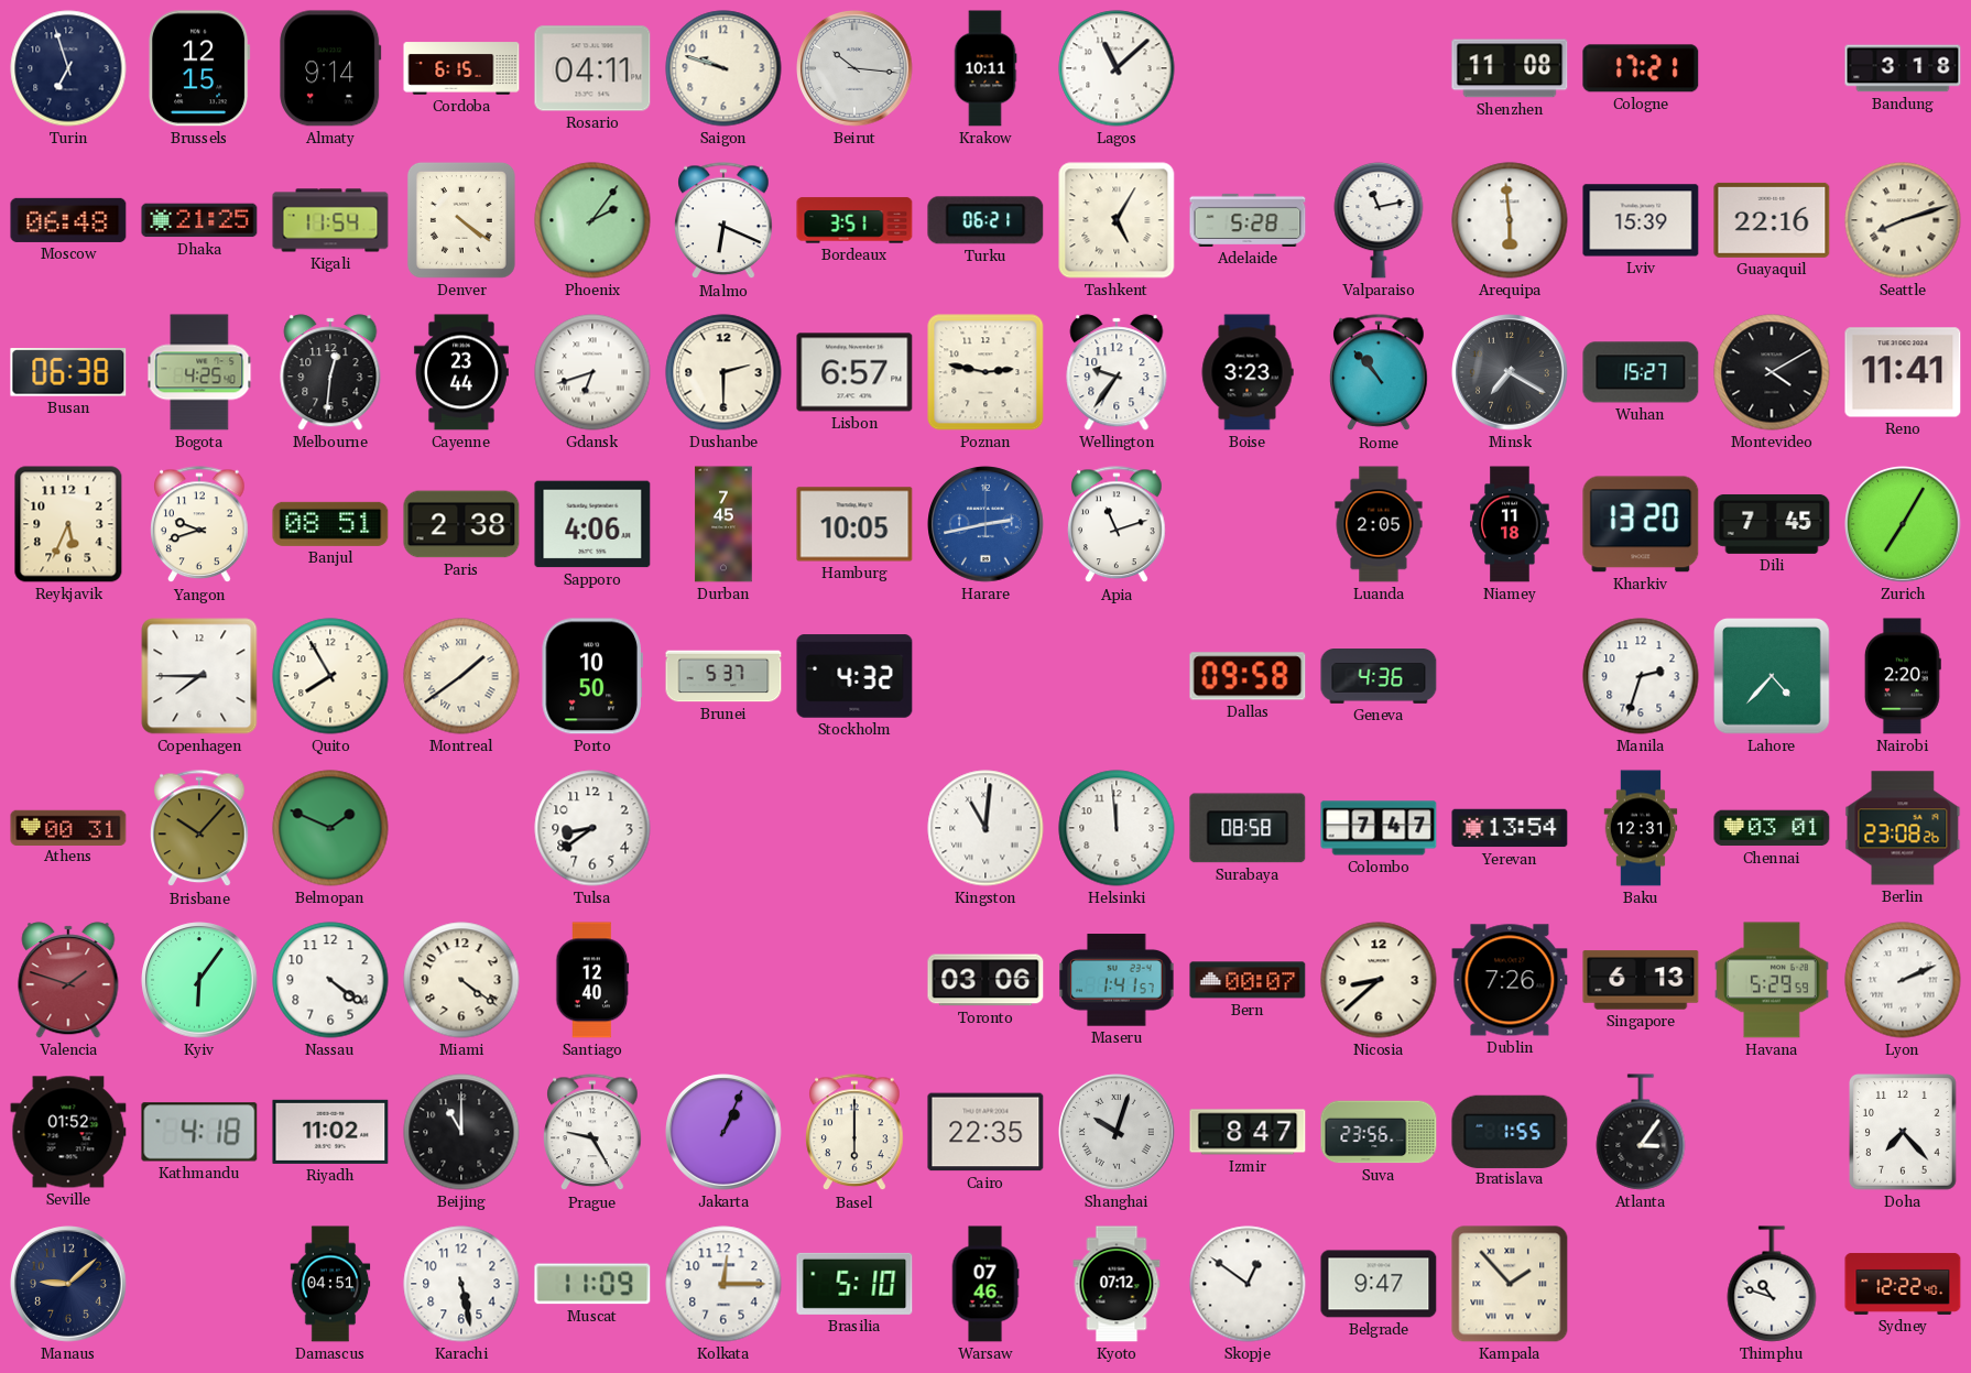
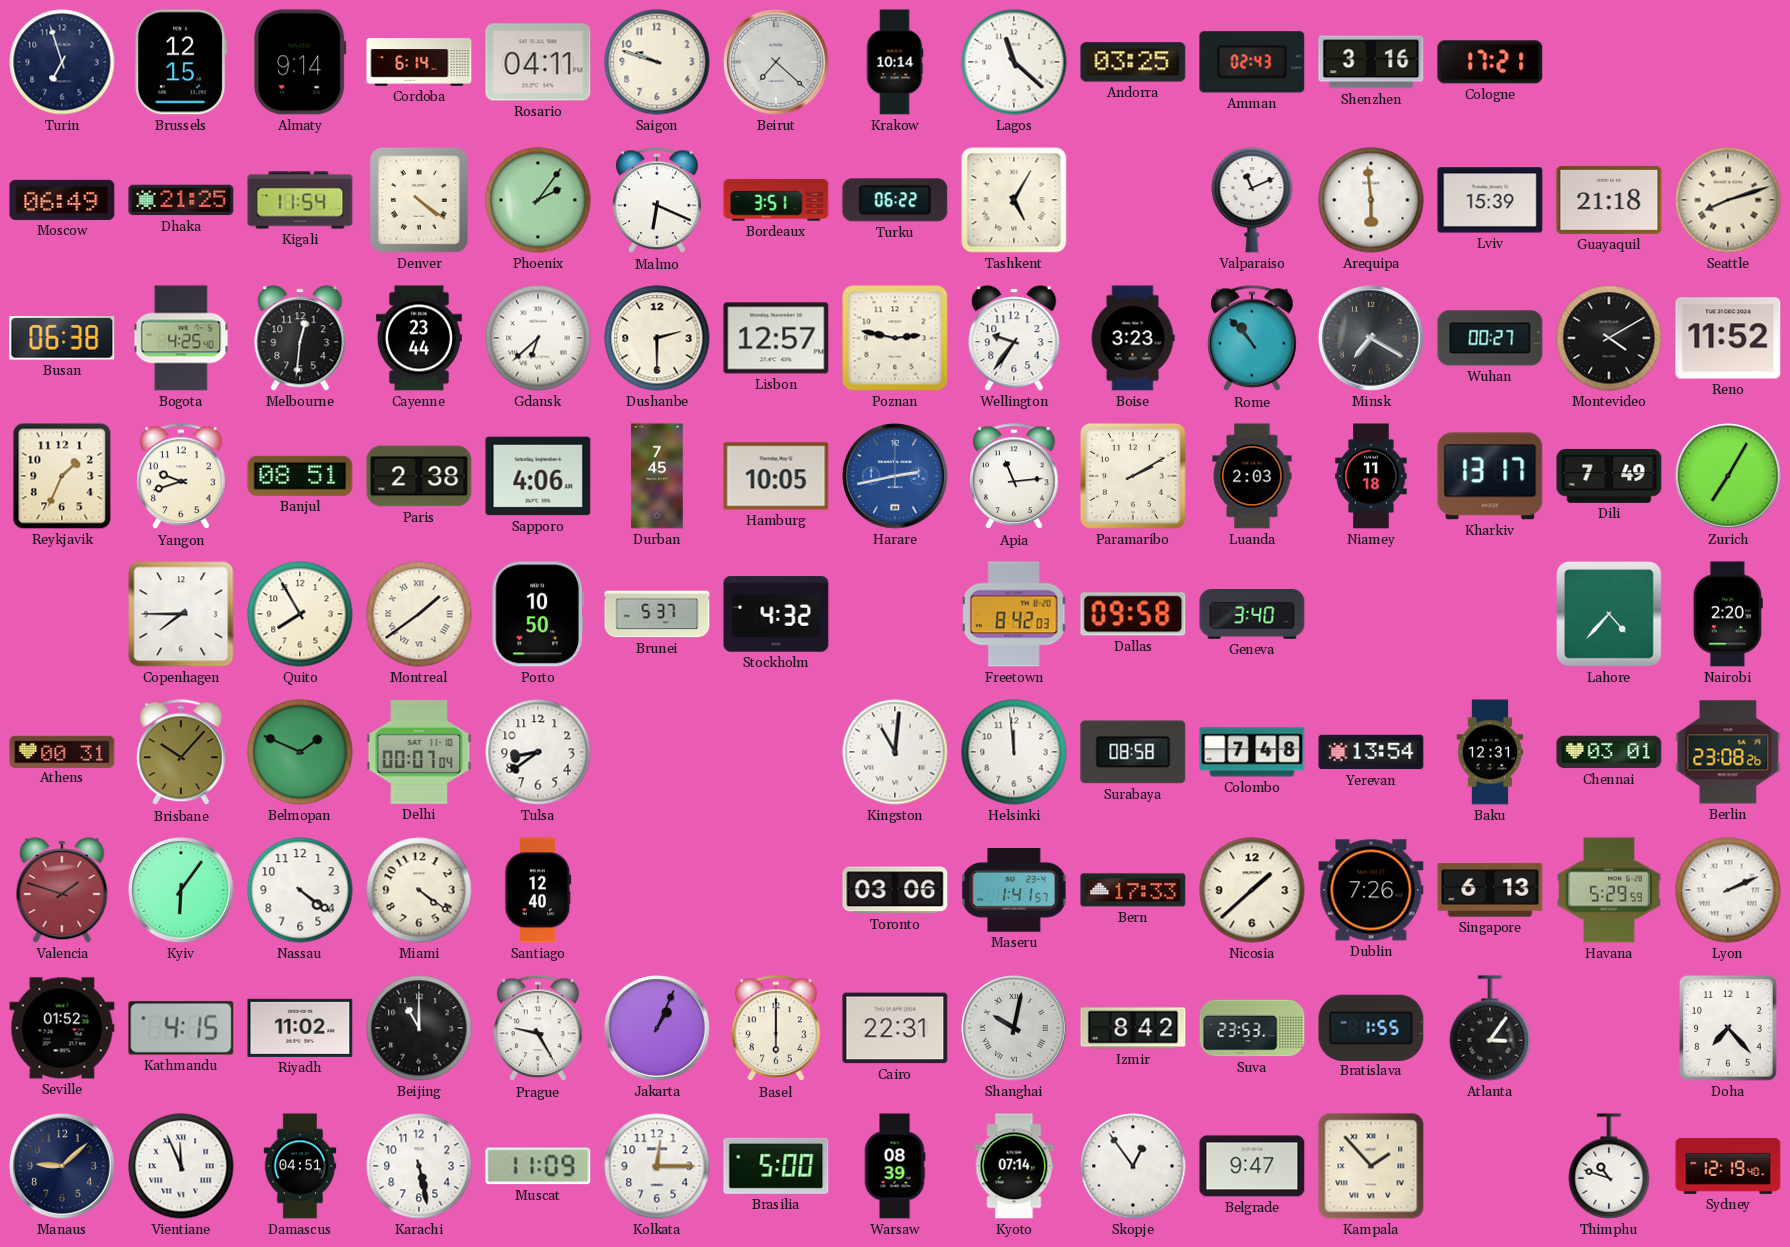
Cordoba: 6:15 -> 6:14
Beirut: 10:16 -> 7:22
Krakow: 10:11 -> 10:14
Lagos: 11:08 -> 11:22
Andorra: none -> 03:25
Amman: none -> 02:43
Shenzhen: 11:08 -> 3:16
Bandung: 3:18 -> none
Moscow: 06:48 -> 06:49
Turku: 06:21 -> 06:22
Adelaide: 5:28 -> none
Valparaiso: 11:13 -> 11:11
Guayaquil: 22:16 -> 21:18
Gdansk: 6:42 -> 6:38
Lisbon: 6:57 -> 12:57
Wuhan: 15:27 -> 00:27
Reno: 11:41 -> 11:52
Reykjavik: 5:34 -> 1:34
Apia: 11:12 -> 11:14
Paramaribo: none -> 2:10
Luanda: 2:05 -> 2:03
Kharkiv: 13:20 -> 13:17
Dili: 7:45 -> 7:49
Freetown: none -> 8:42
Geneva: 4:36 -> 3:40
Manila: 2:33 -> none
Delhi: none -> 00:07
Colombo: 7:47 -> 7:48
Bern: 00:07 -> 17:33
Nicosia: 8:38 -> 1:38
Kathmandu: 4:18 -> 4:15
Cairo: 22:35 -> 22:31
Shanghai: 10:03 -> 10:02
Izmir: 8:47 -> 8:42
Suva: 23:56 -> 23:53
Vientiane: none -> 11:56
Brasilia: 5:10 -> 5:00
Warsaw: 07:46 -> 08:39
Kyoto: 07:12 -> 07:14
Skopje: 12:51 -> 12:54
Sydney: 12:22 -> 12:19
